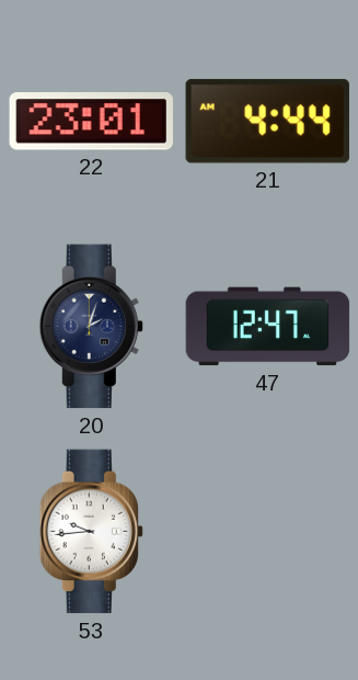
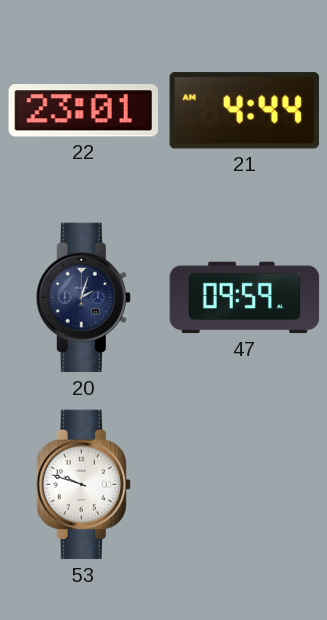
47: 12:47 -> 09:59
53: 9:44 -> 9:48
